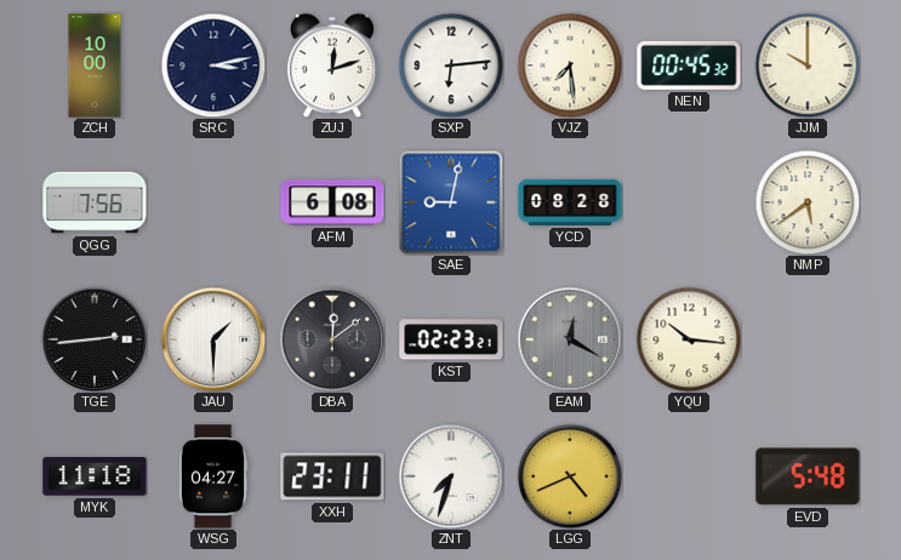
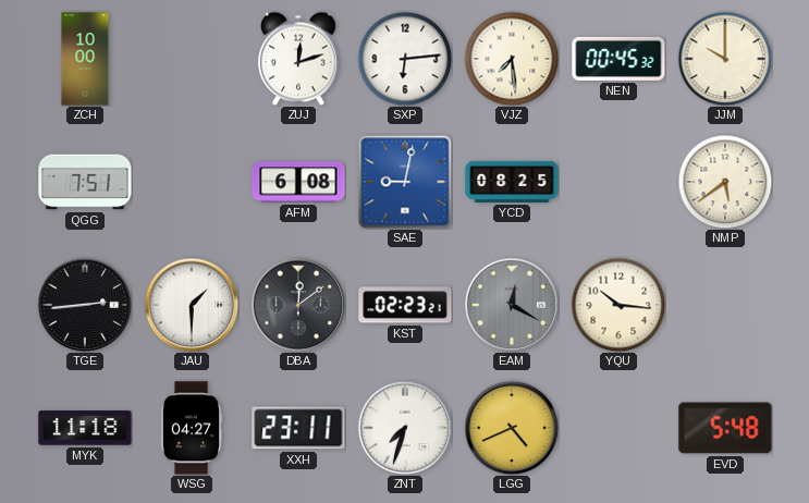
SRC: 3:13 -> none
QGG: 7:56 -> 7:51
YCD: 08:28 -> 08:25
